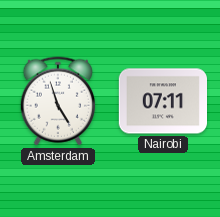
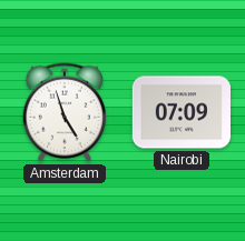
Nairobi: 07:11 -> 07:09
